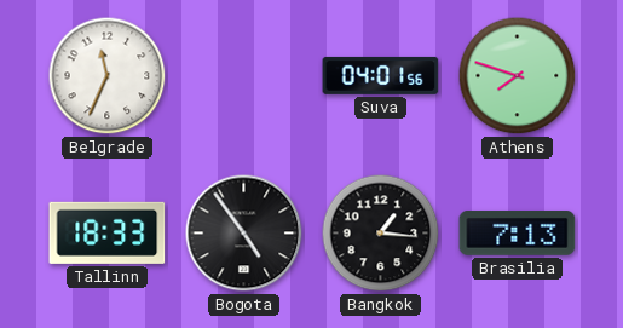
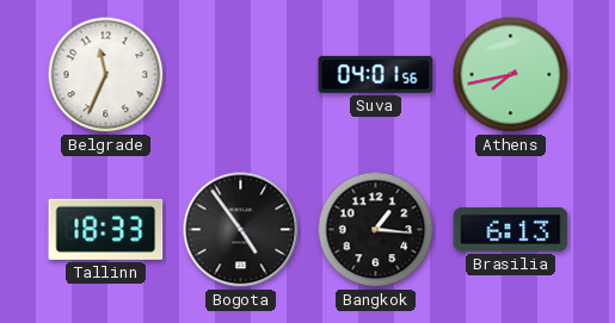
Athens: 7:48 -> 7:43
Brasilia: 7:13 -> 6:13
